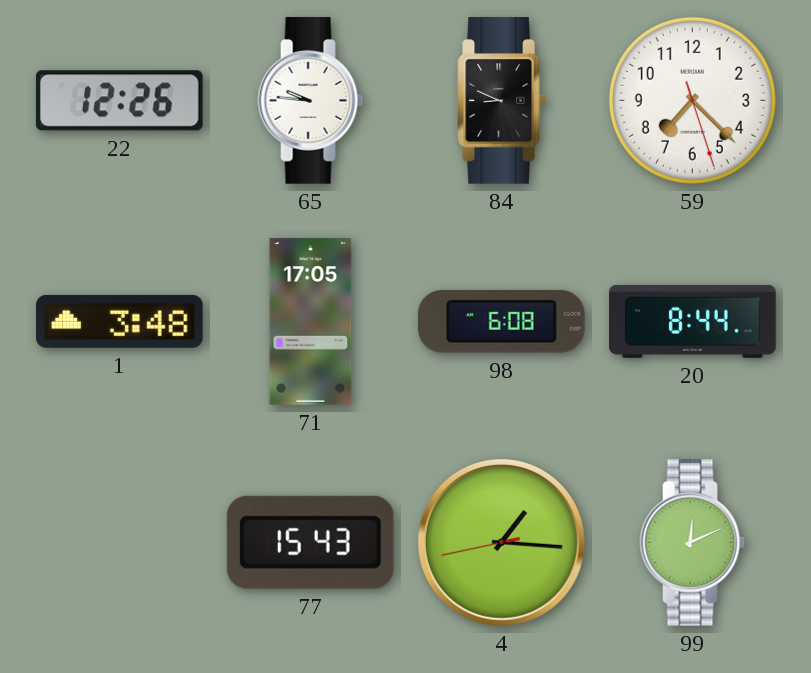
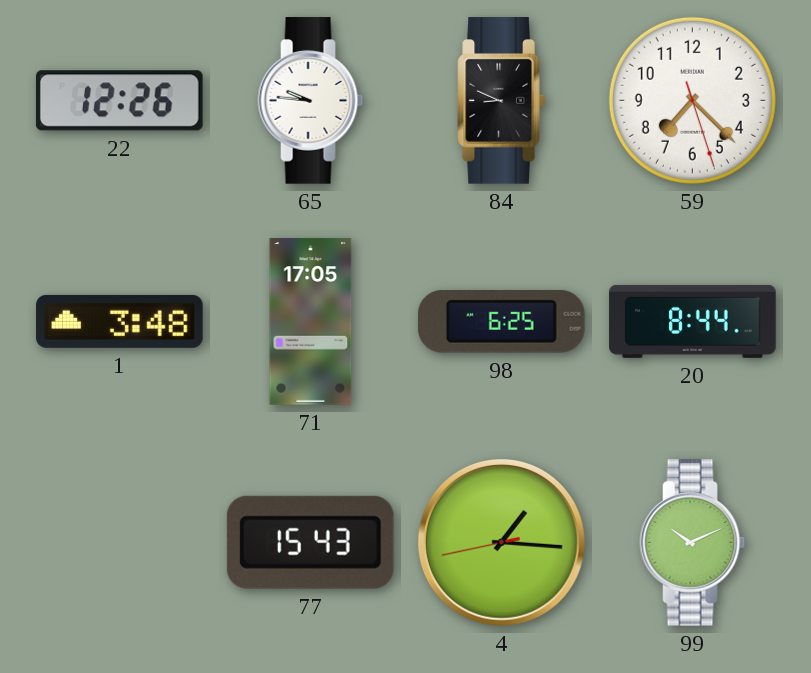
98: 6:08 -> 6:25
99: 12:11 -> 10:11
